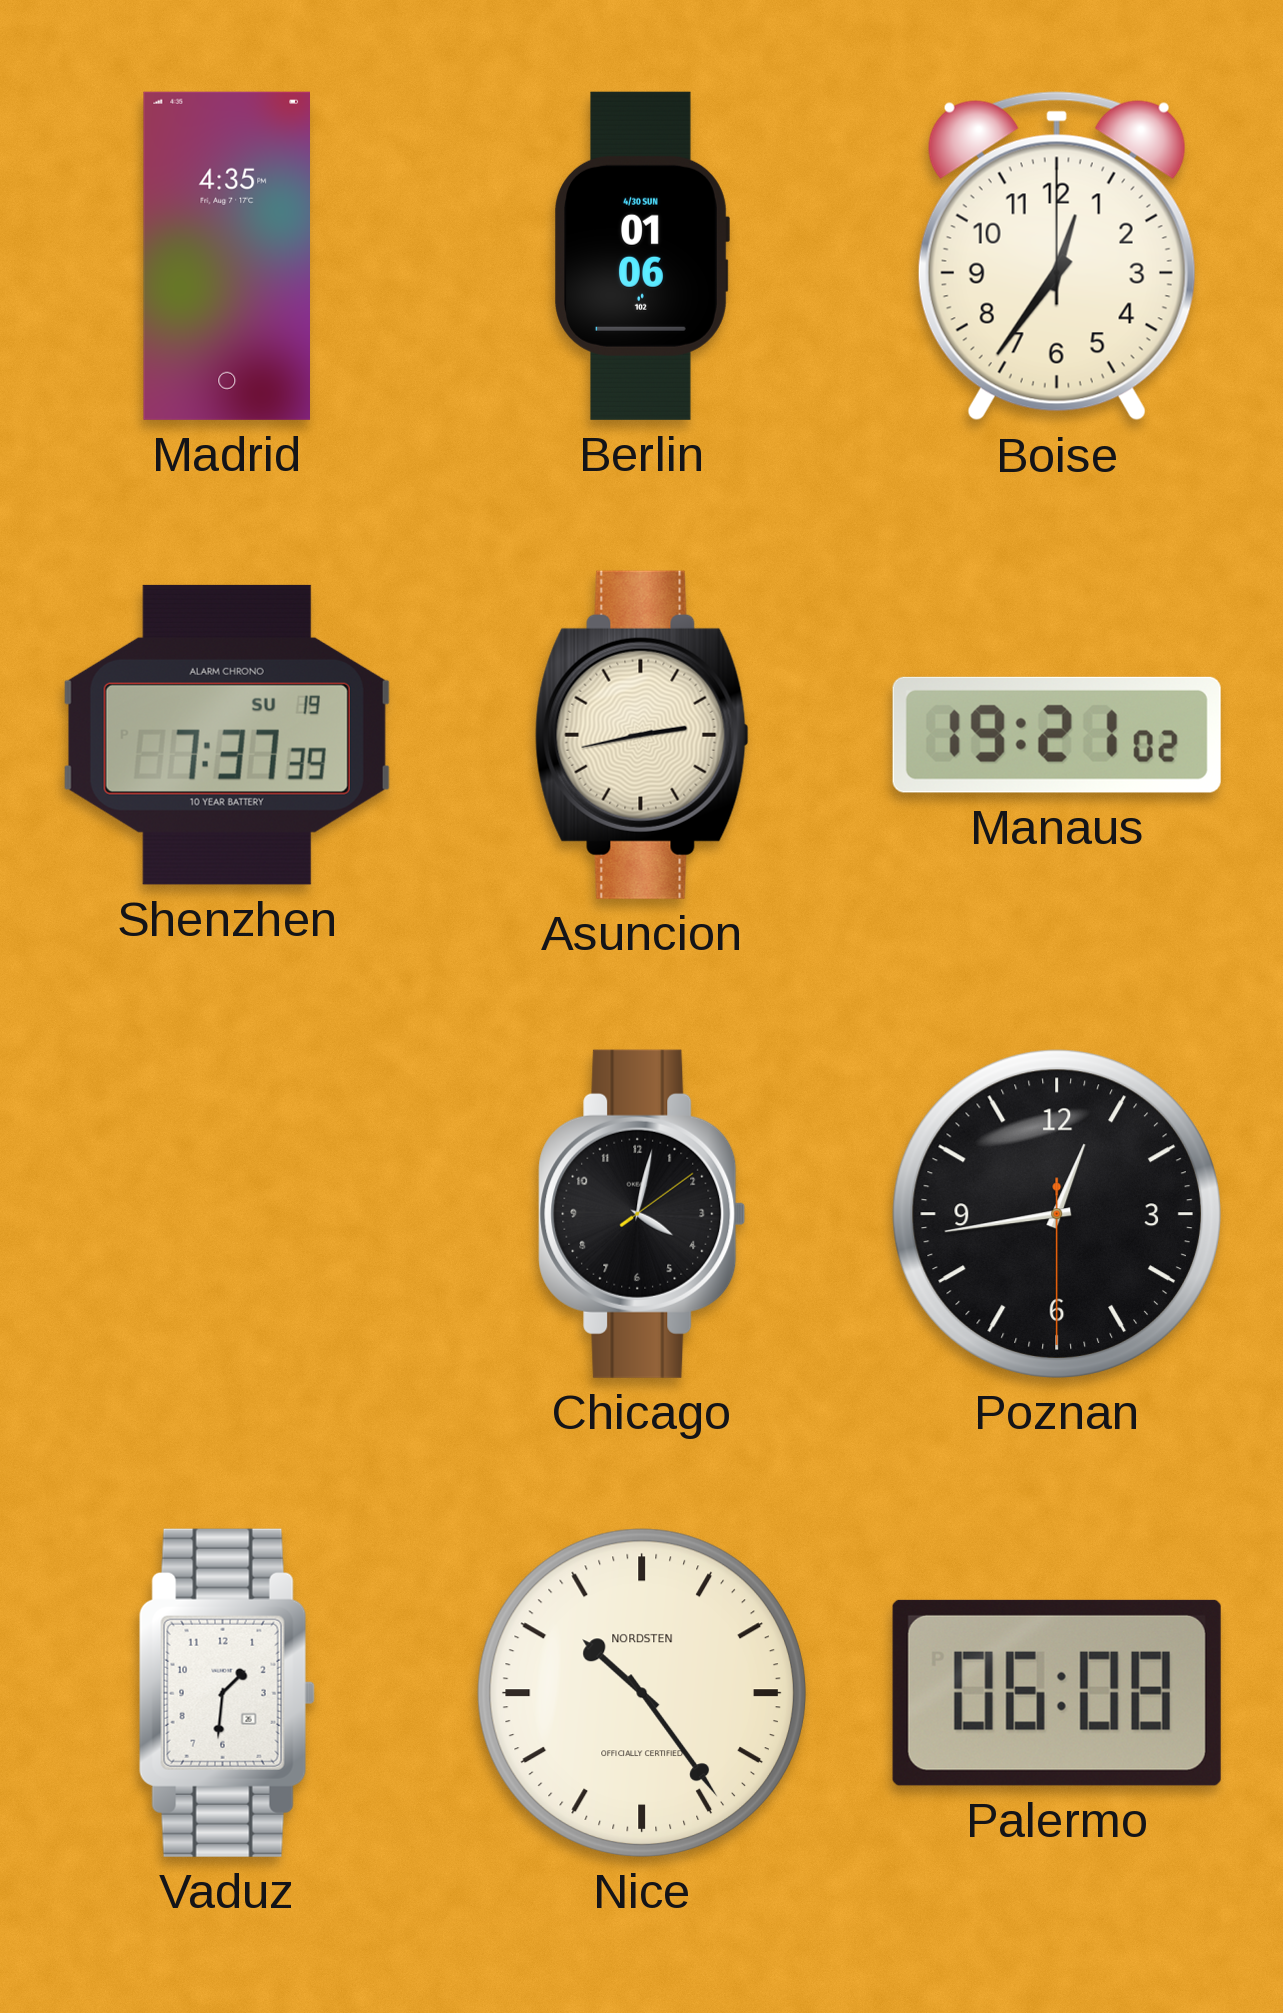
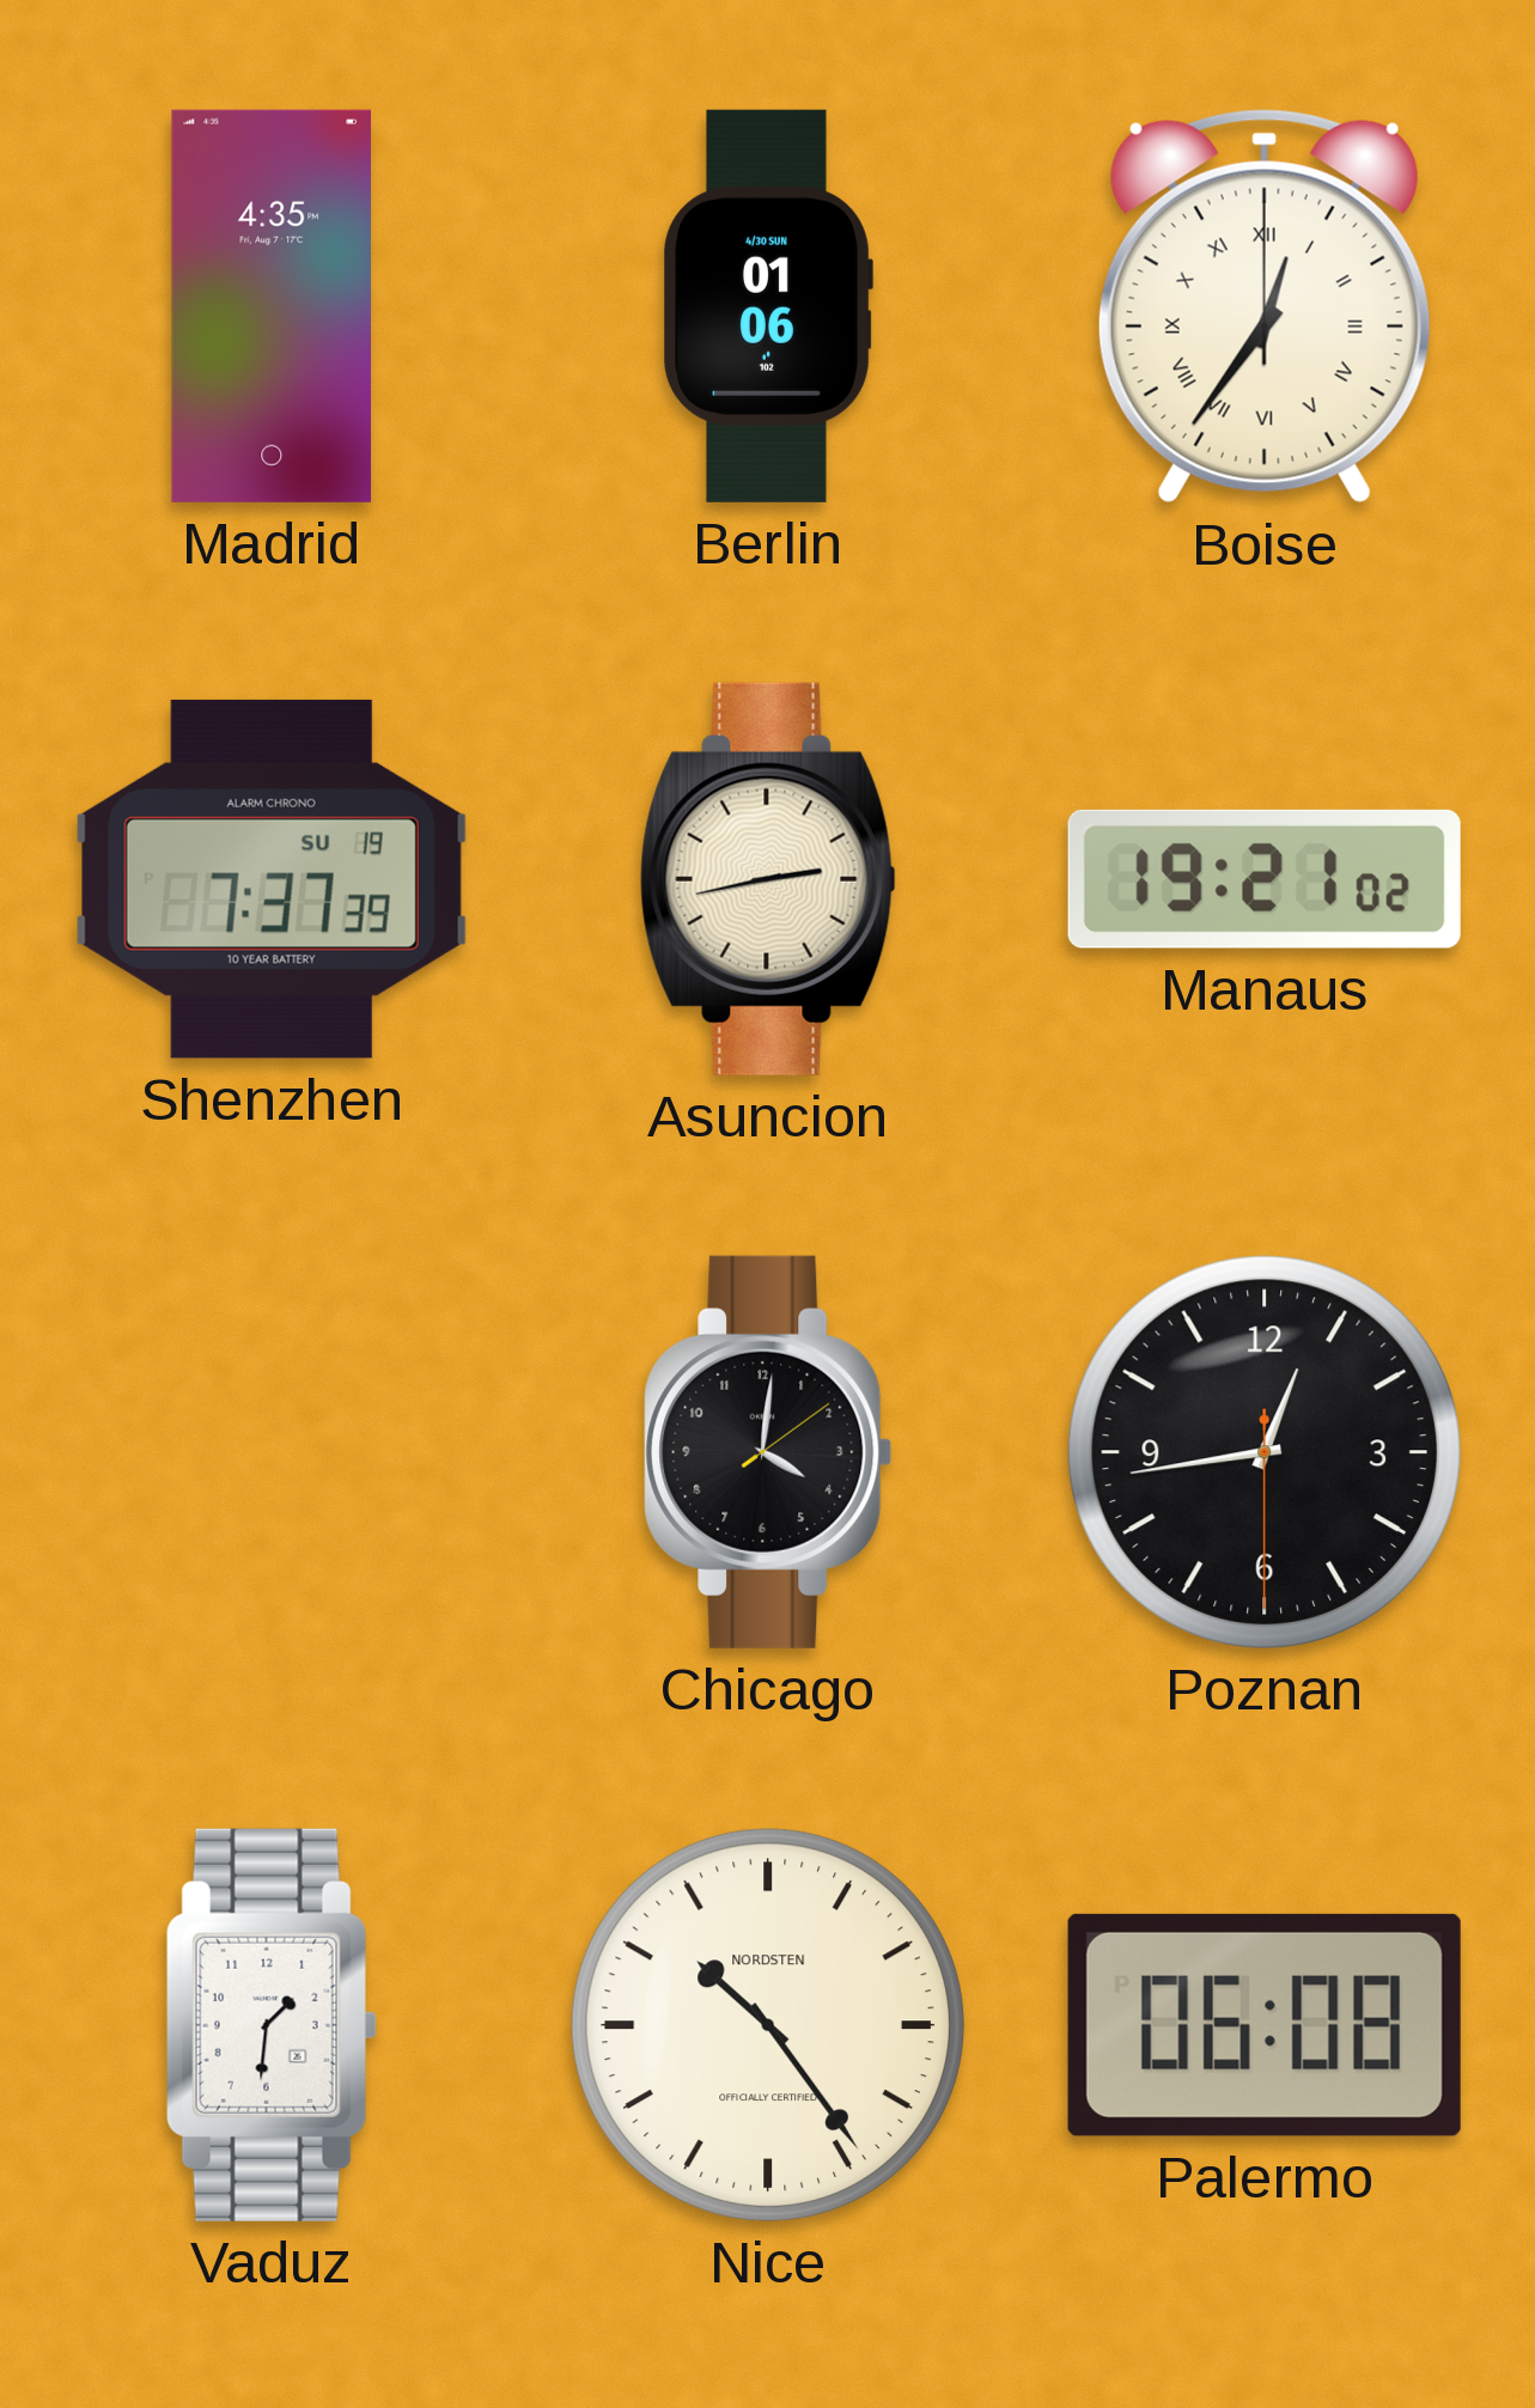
Boise numerals: Arabic -> Roman
Chicago: 4:02 -> 4:01
